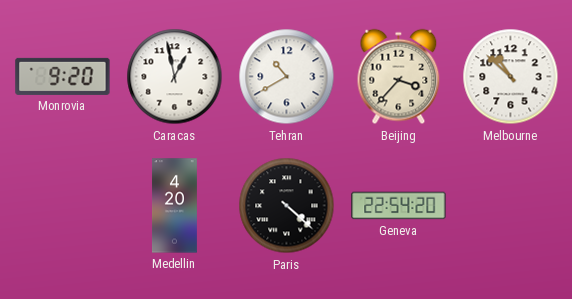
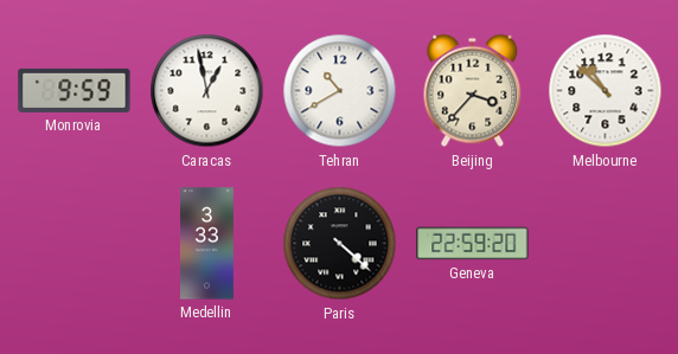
Monrovia: 9:20 -> 9:59
Medellin: 4:20 -> 3:33
Geneva: 22:54 -> 22:59
